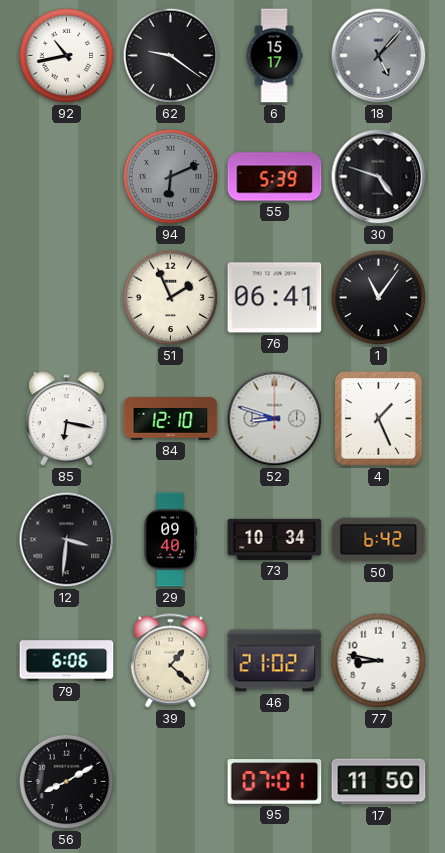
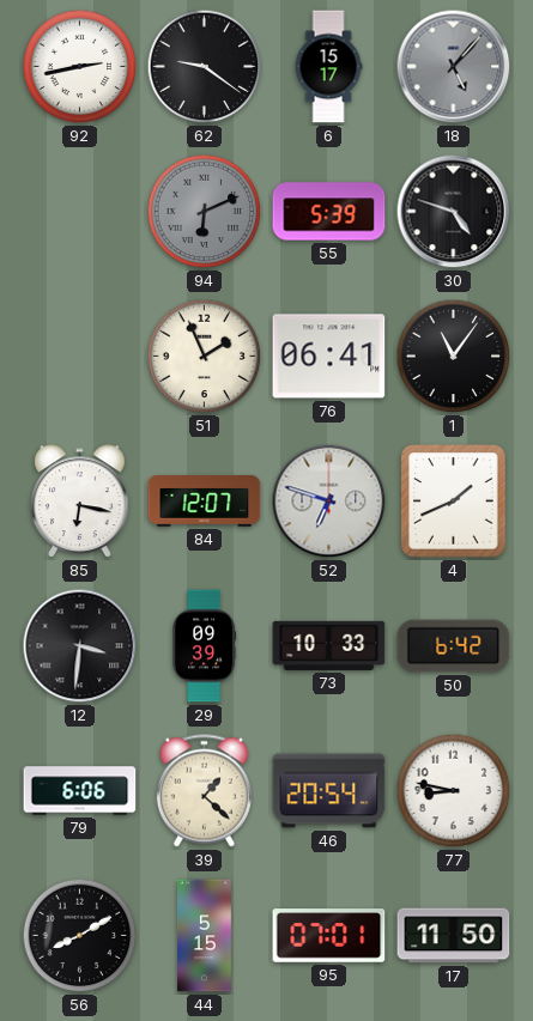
92: 10:43 -> 2:43
84: 12:10 -> 12:07
52: 8:48 -> 6:48
4: 1:26 -> 1:41
29: 09:40 -> 09:39
73: 10:34 -> 10:33
46: 21:02 -> 20:54
44: none -> 5:15
